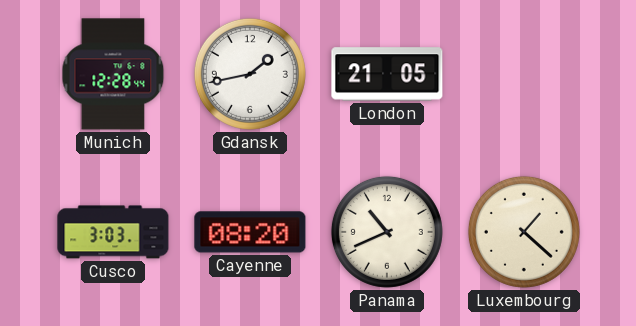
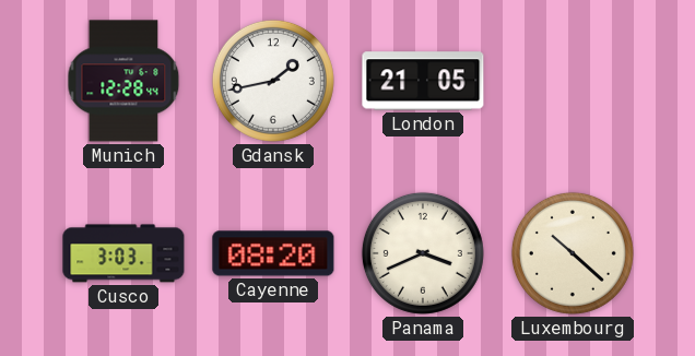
Panama: 10:41 -> 3:41
Luxembourg: 1:22 -> 10:22
